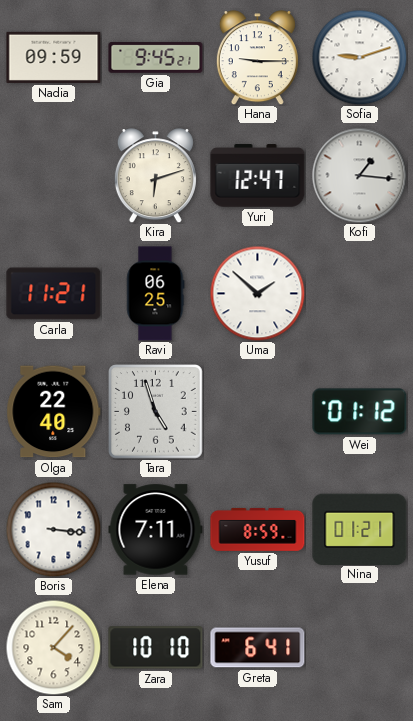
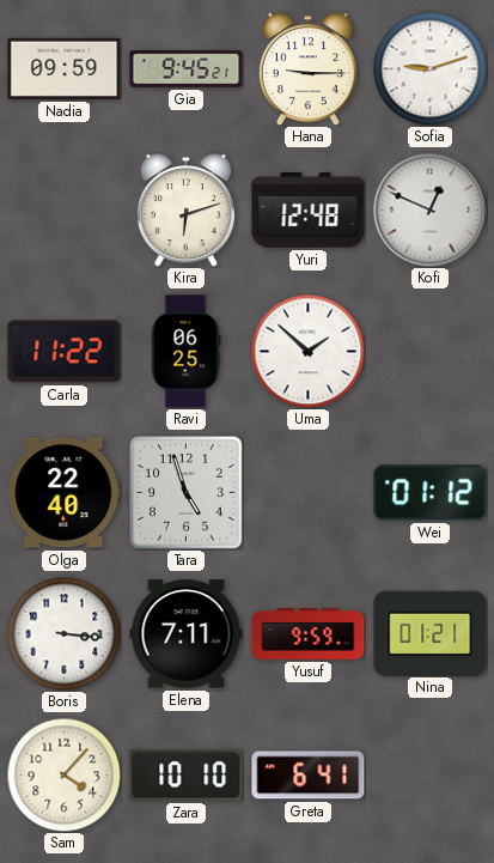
Yuri: 12:47 -> 12:48
Kofi: 1:16 -> 12:49
Carla: 11:21 -> 11:22
Yusuf: 8:59 -> 9:59
